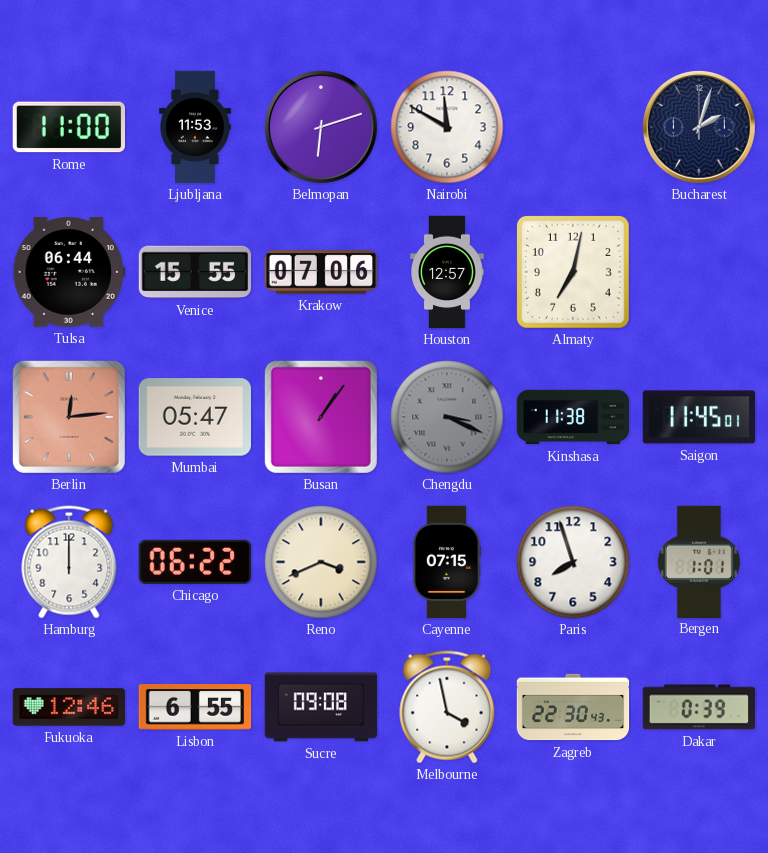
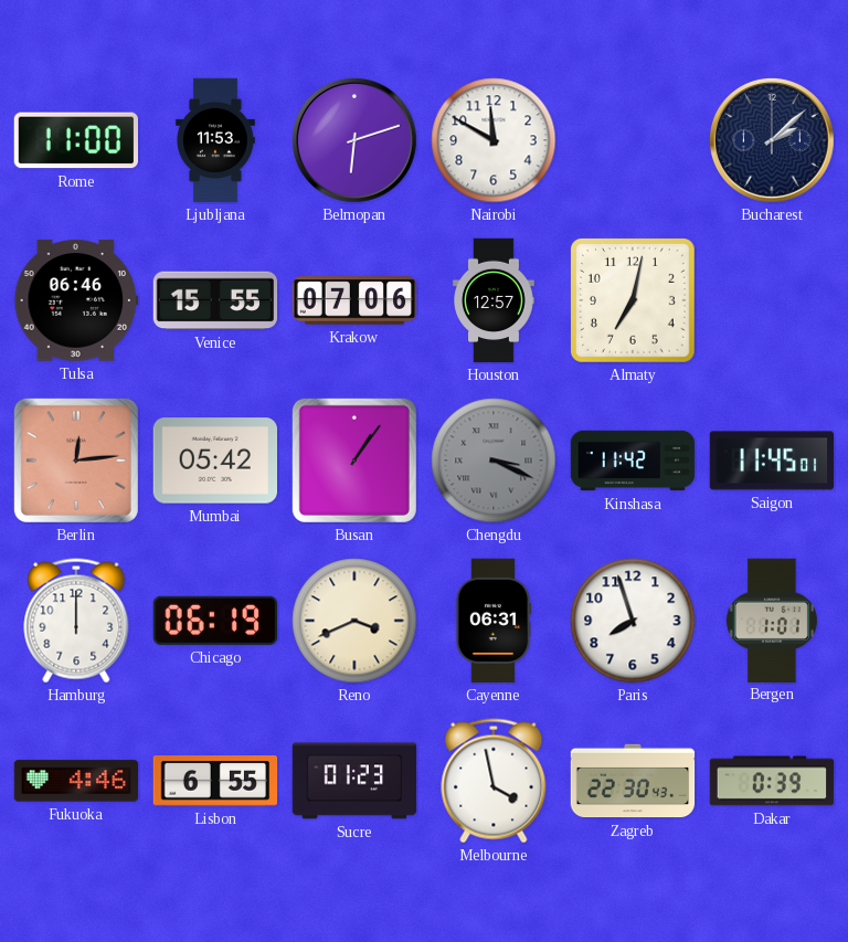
Bucharest: 2:03 -> 2:08
Tulsa: 06:44 -> 06:46
Mumbai: 05:47 -> 05:42
Kinshasa: 11:38 -> 11:42
Chicago: 06:22 -> 06:19
Cayenne: 07:15 -> 06:31
Fukuoka: 12:46 -> 4:46
Sucre: 09:08 -> 01:23
